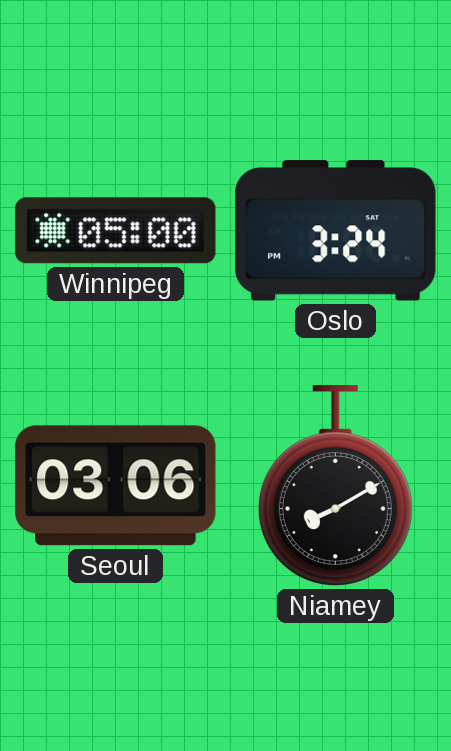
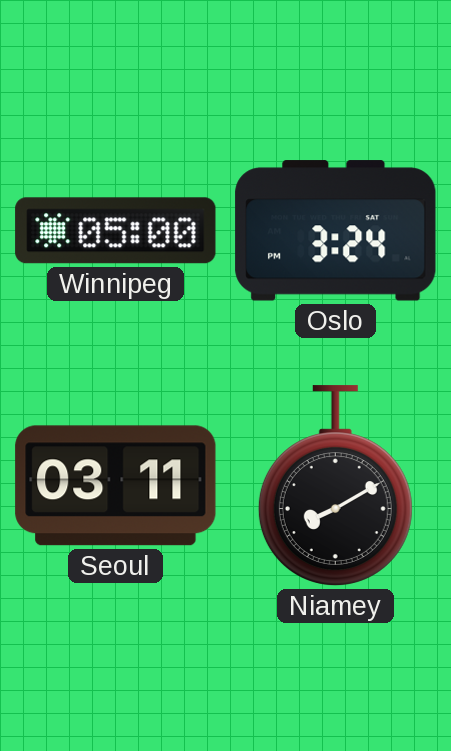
Seoul: 03:06 -> 03:11
